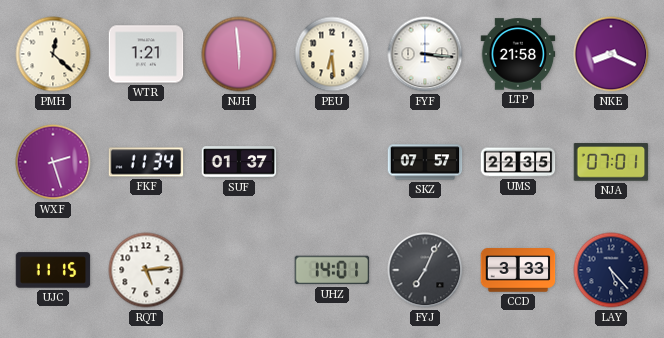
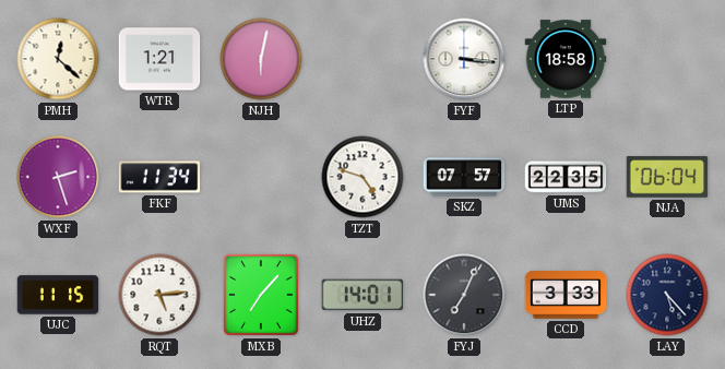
NJH: 5:59 -> 6:02
PEU: 6:29 -> none
LTP: 21:58 -> 18:58
NKE: 8:19 -> none
SUF: 01:37 -> none
TZT: none -> 4:48
NJA: 07:01 -> 06:04
MXB: none -> 7:07
